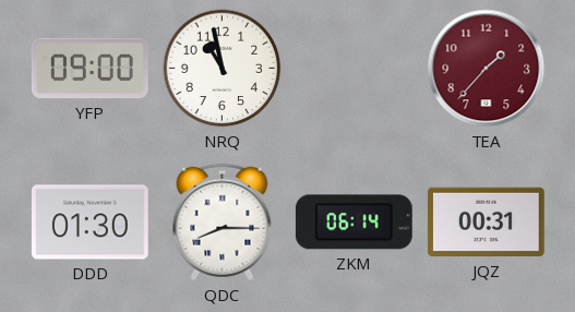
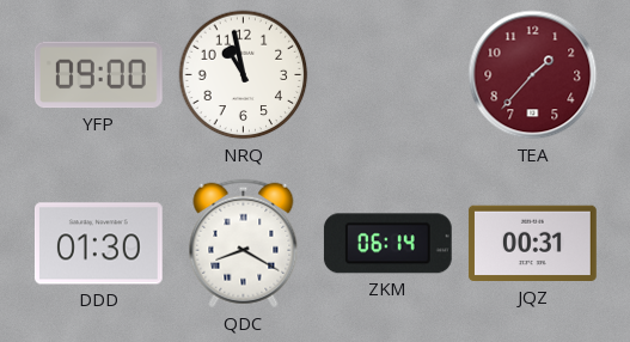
QDC: 8:15 -> 8:20
